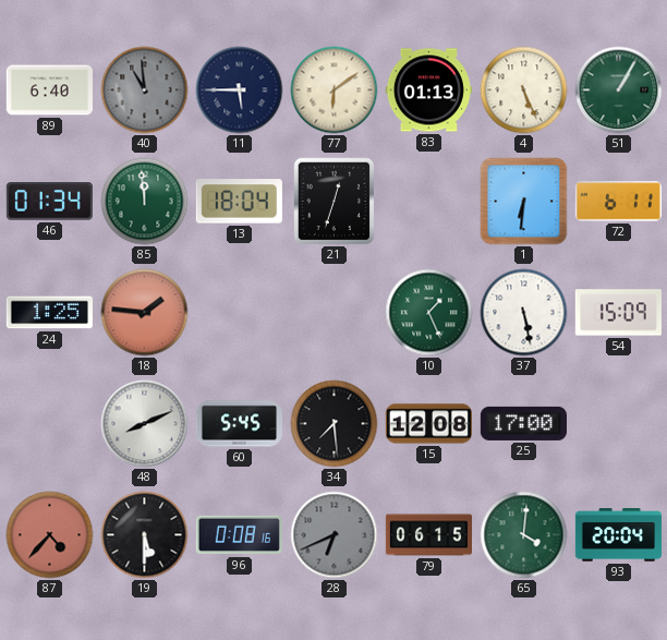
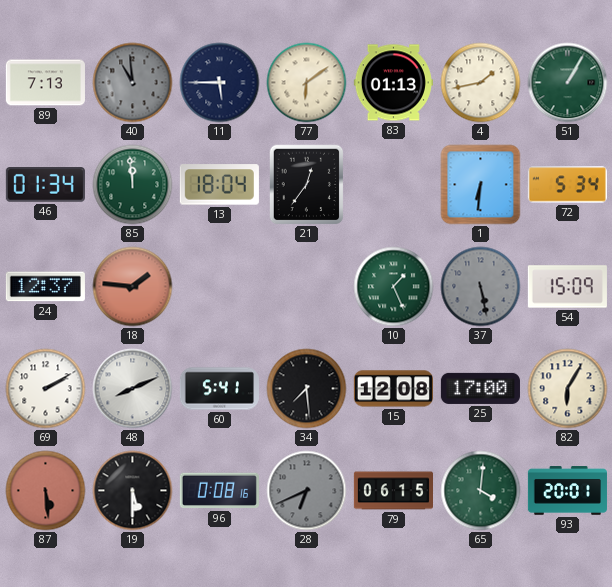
89: 6:40 -> 7:13
4: 5:26 -> 1:43
21: 12:33 -> 12:36
72: 6:11 -> 5:34
24: 1:25 -> 12:37
37 dial: white -> grey
69: none -> 2:10
60: 5:45 -> 5:41
82: none -> 6:05
87: 4:37 -> 5:29
93: 20:04 -> 20:01
